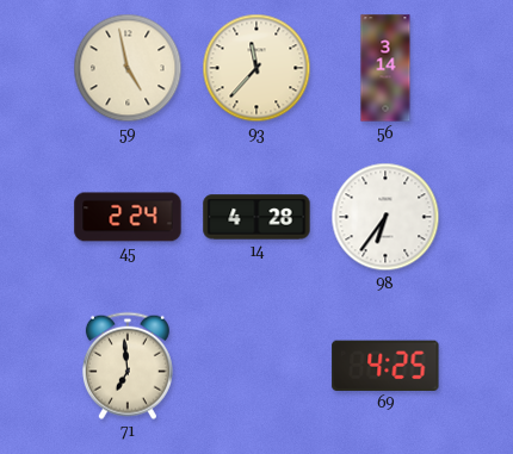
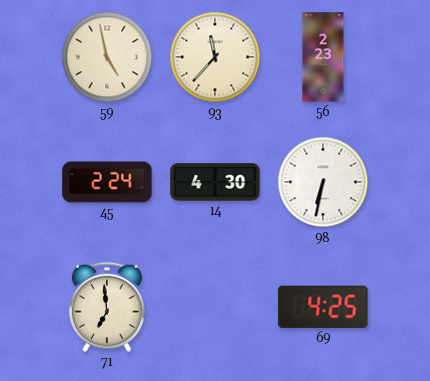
56: 3:14 -> 2:23
14: 4:28 -> 4:30
98: 6:36 -> 6:32
